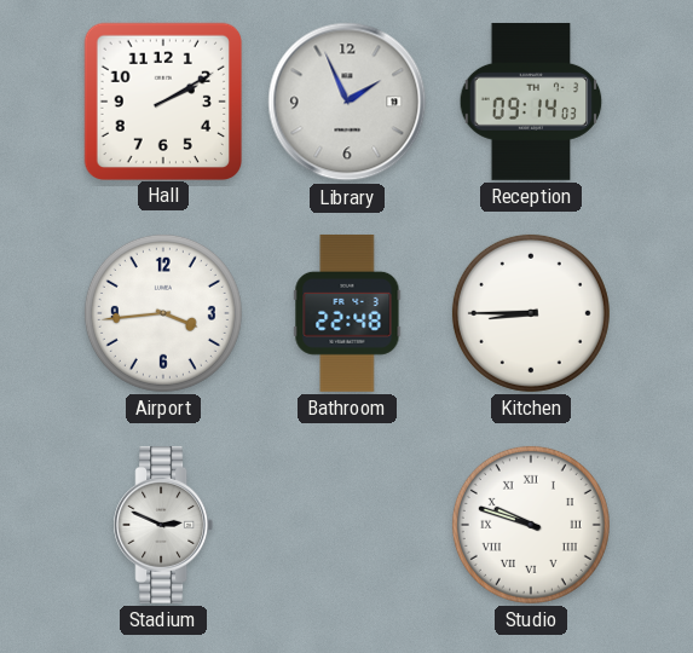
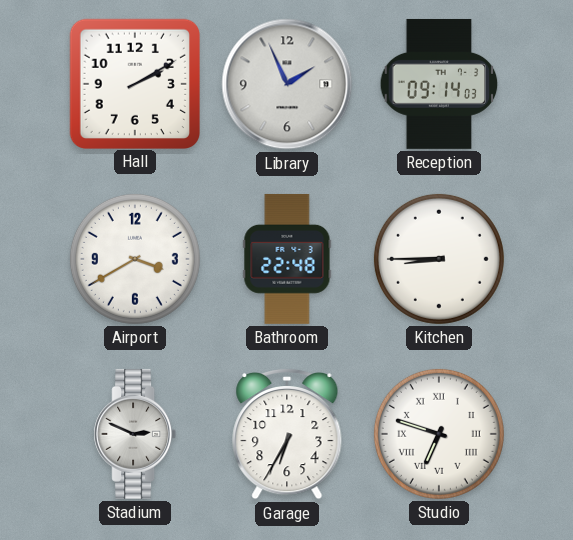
Airport: 3:44 -> 3:40
Garage: none -> 6:35
Studio: 9:48 -> 6:48
